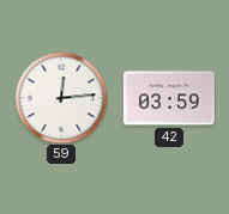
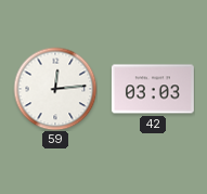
42: 03:59 -> 03:03
